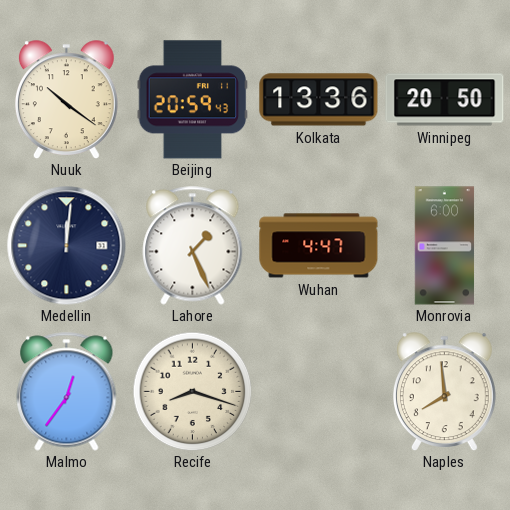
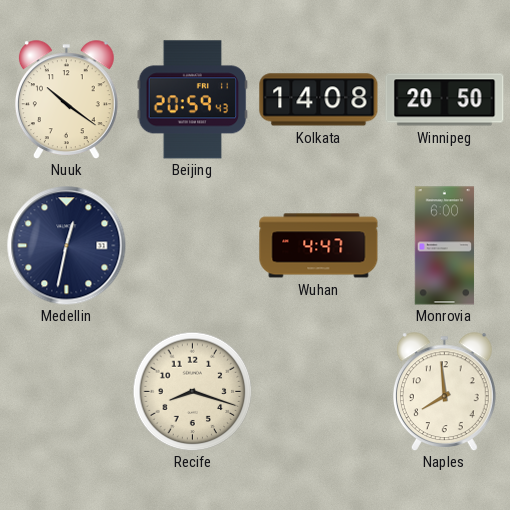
Kolkata: 13:36 -> 14:08
Medellin: 12:01 -> 12:32
Lahore: 1:26 -> none
Malmo: 12:36 -> none
